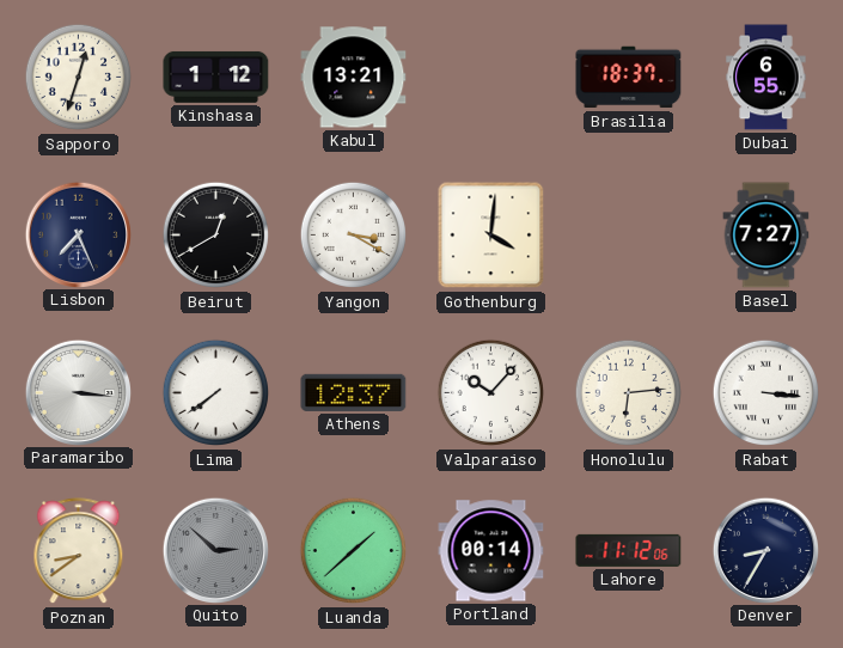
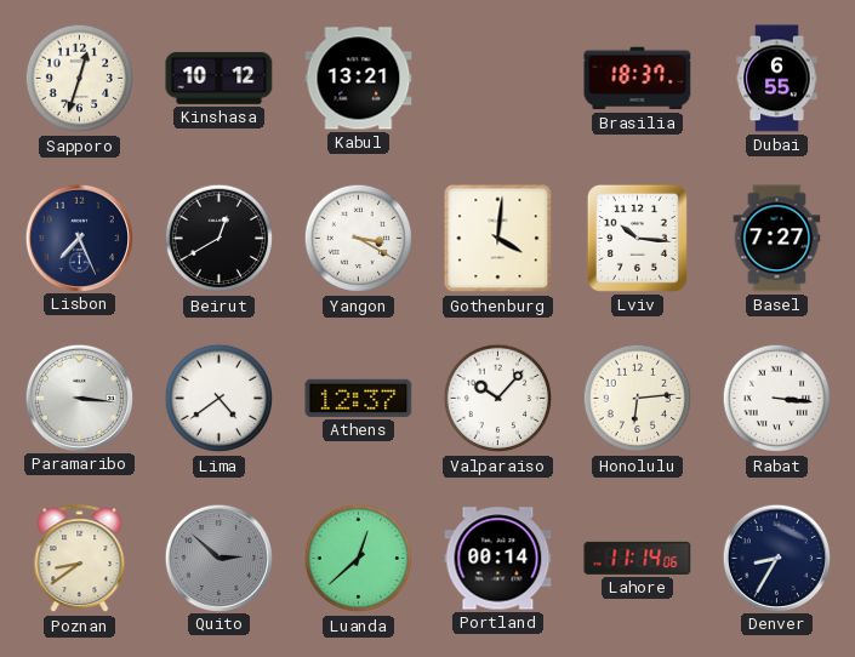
Kinshasa: 1:12 -> 10:12
Lviv: none -> 10:16
Lima: 7:39 -> 4:39
Luanda: 1:38 -> 12:38
Lahore: 11:12 -> 11:14
